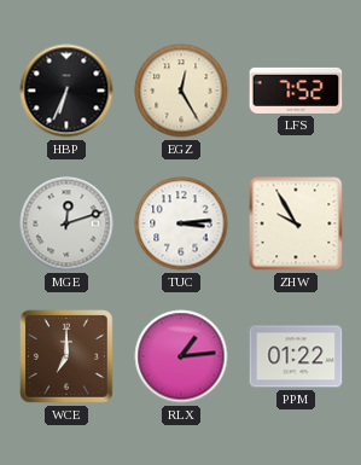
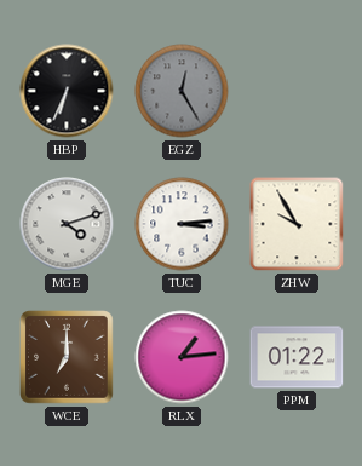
EGZ dial: cream -> grey
LFS: 7:52 -> none
MGE: 12:12 -> 4:12
